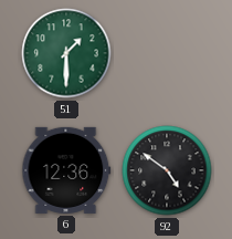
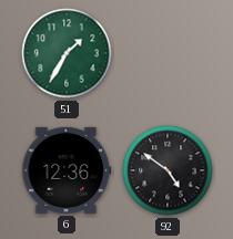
51: 1:30 -> 1:35
